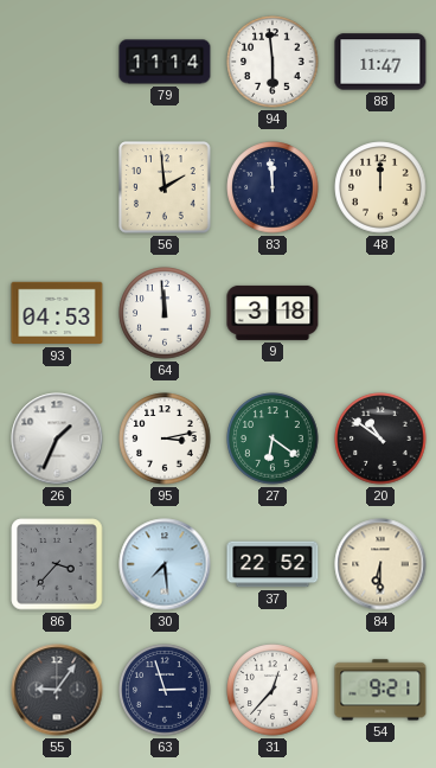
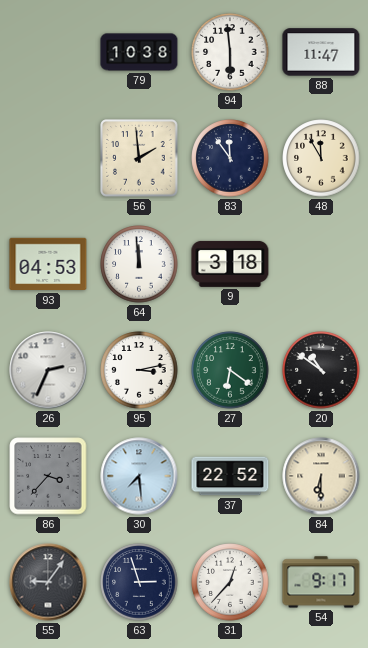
79: 11:14 -> 10:38
83: 11:59 -> 11:54
48: 12:00 -> 11:55
26: 1:34 -> 2:34
54: 9:21 -> 9:17
